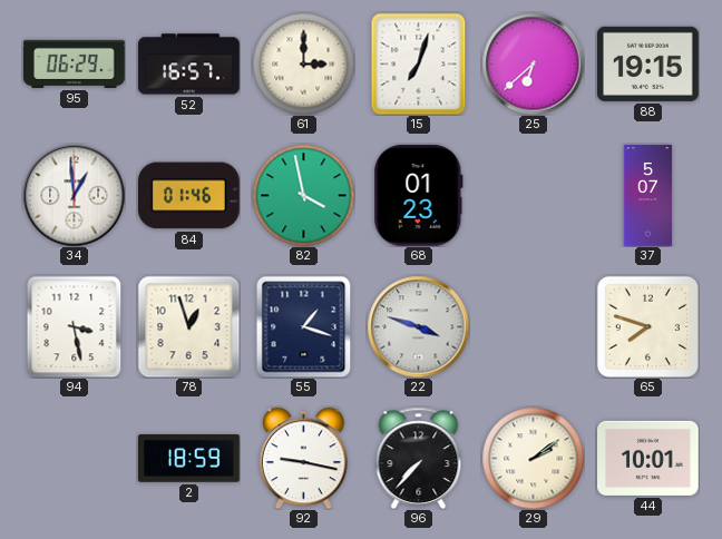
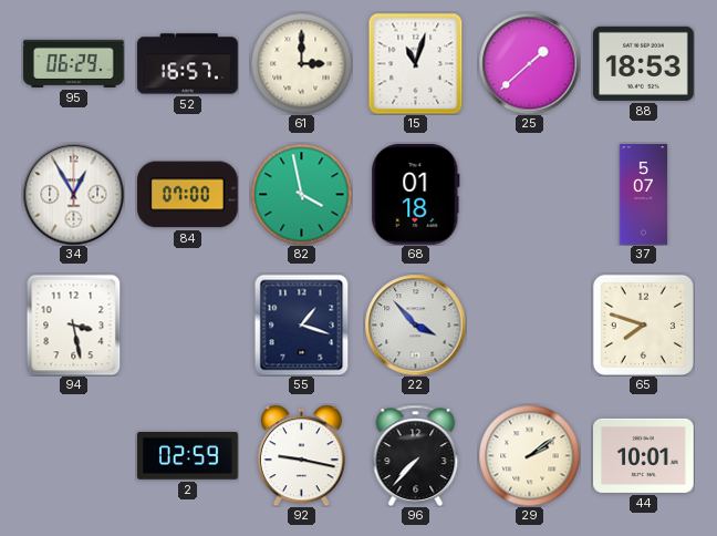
15: 7:03 -> 11:03
25: 6:38 -> 1:38
88: 19:15 -> 18:53
34: 12:59 -> 12:55
84: 01:46 -> 07:00
68: 01:23 -> 01:18
78: 12:57 -> none
22: 3:48 -> 3:53
2: 18:59 -> 02:59
